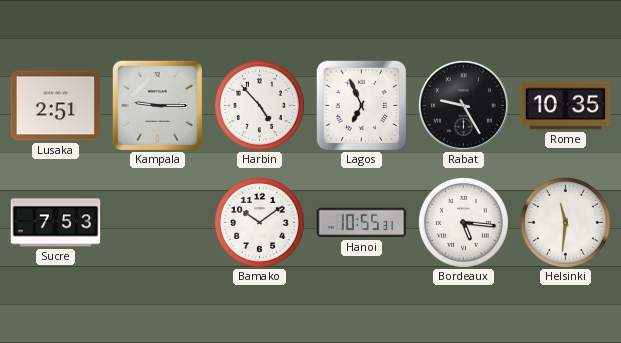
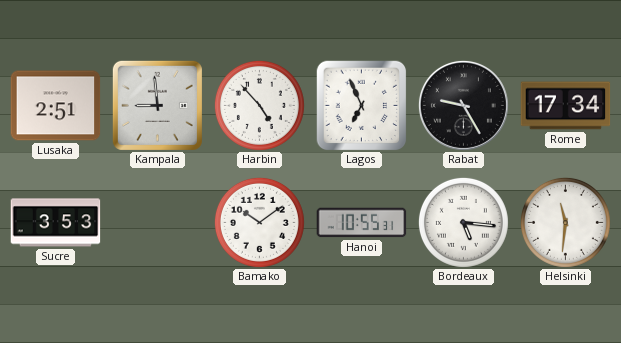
Kampala: 9:15 -> 8:59
Rome: 10:35 -> 17:34
Sucre: 7:53 -> 3:53
